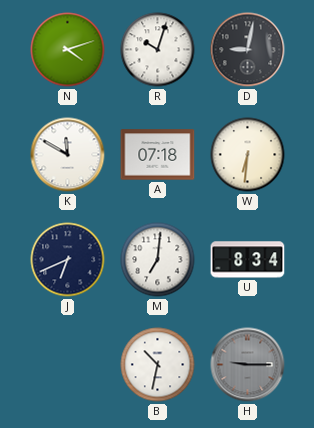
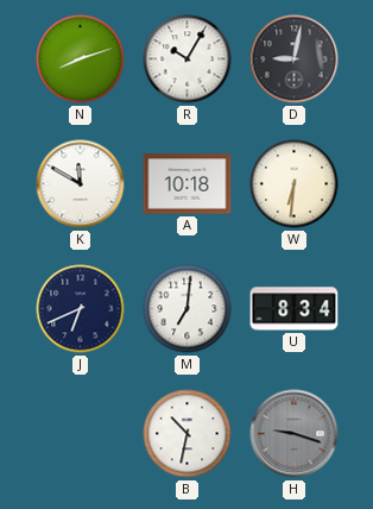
N: 4:12 -> 8:12
R: 10:03 -> 10:05
A: 07:18 -> 10:18
H: 9:15 -> 9:18
